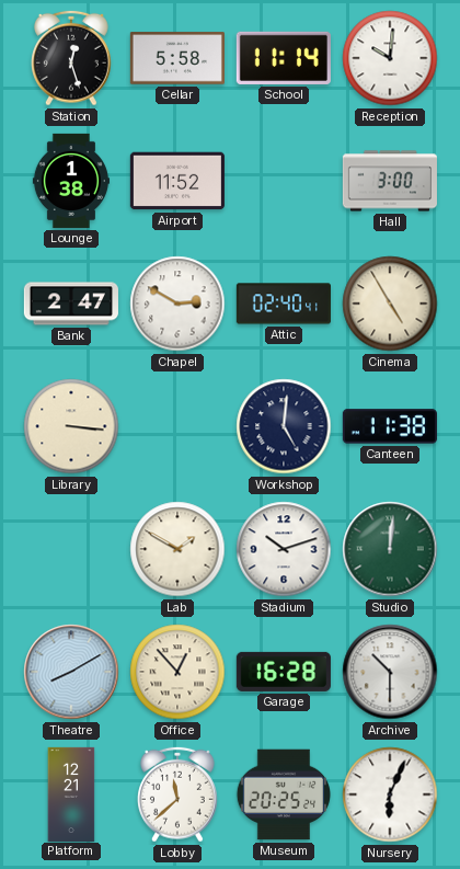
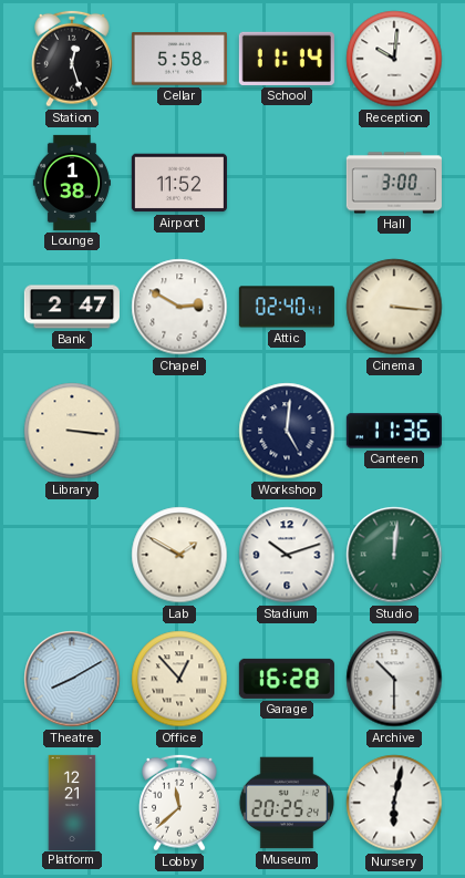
Cinema: 4:55 -> 3:16
Canteen: 11:38 -> 11:36
Nursery: 6:04 -> 6:02
